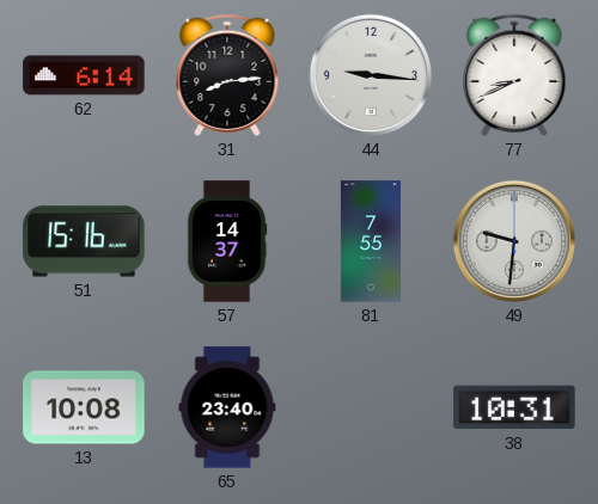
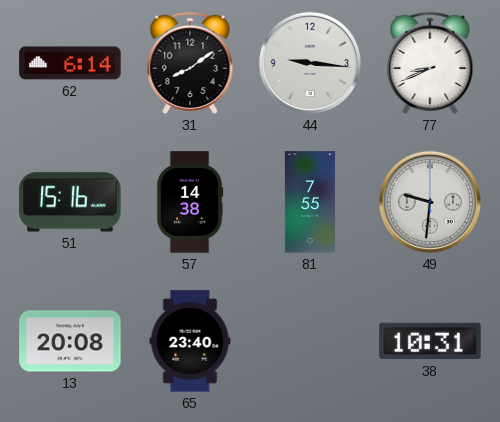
31: 8:14 -> 8:09
57: 14:37 -> 14:38
13: 10:08 -> 20:08
